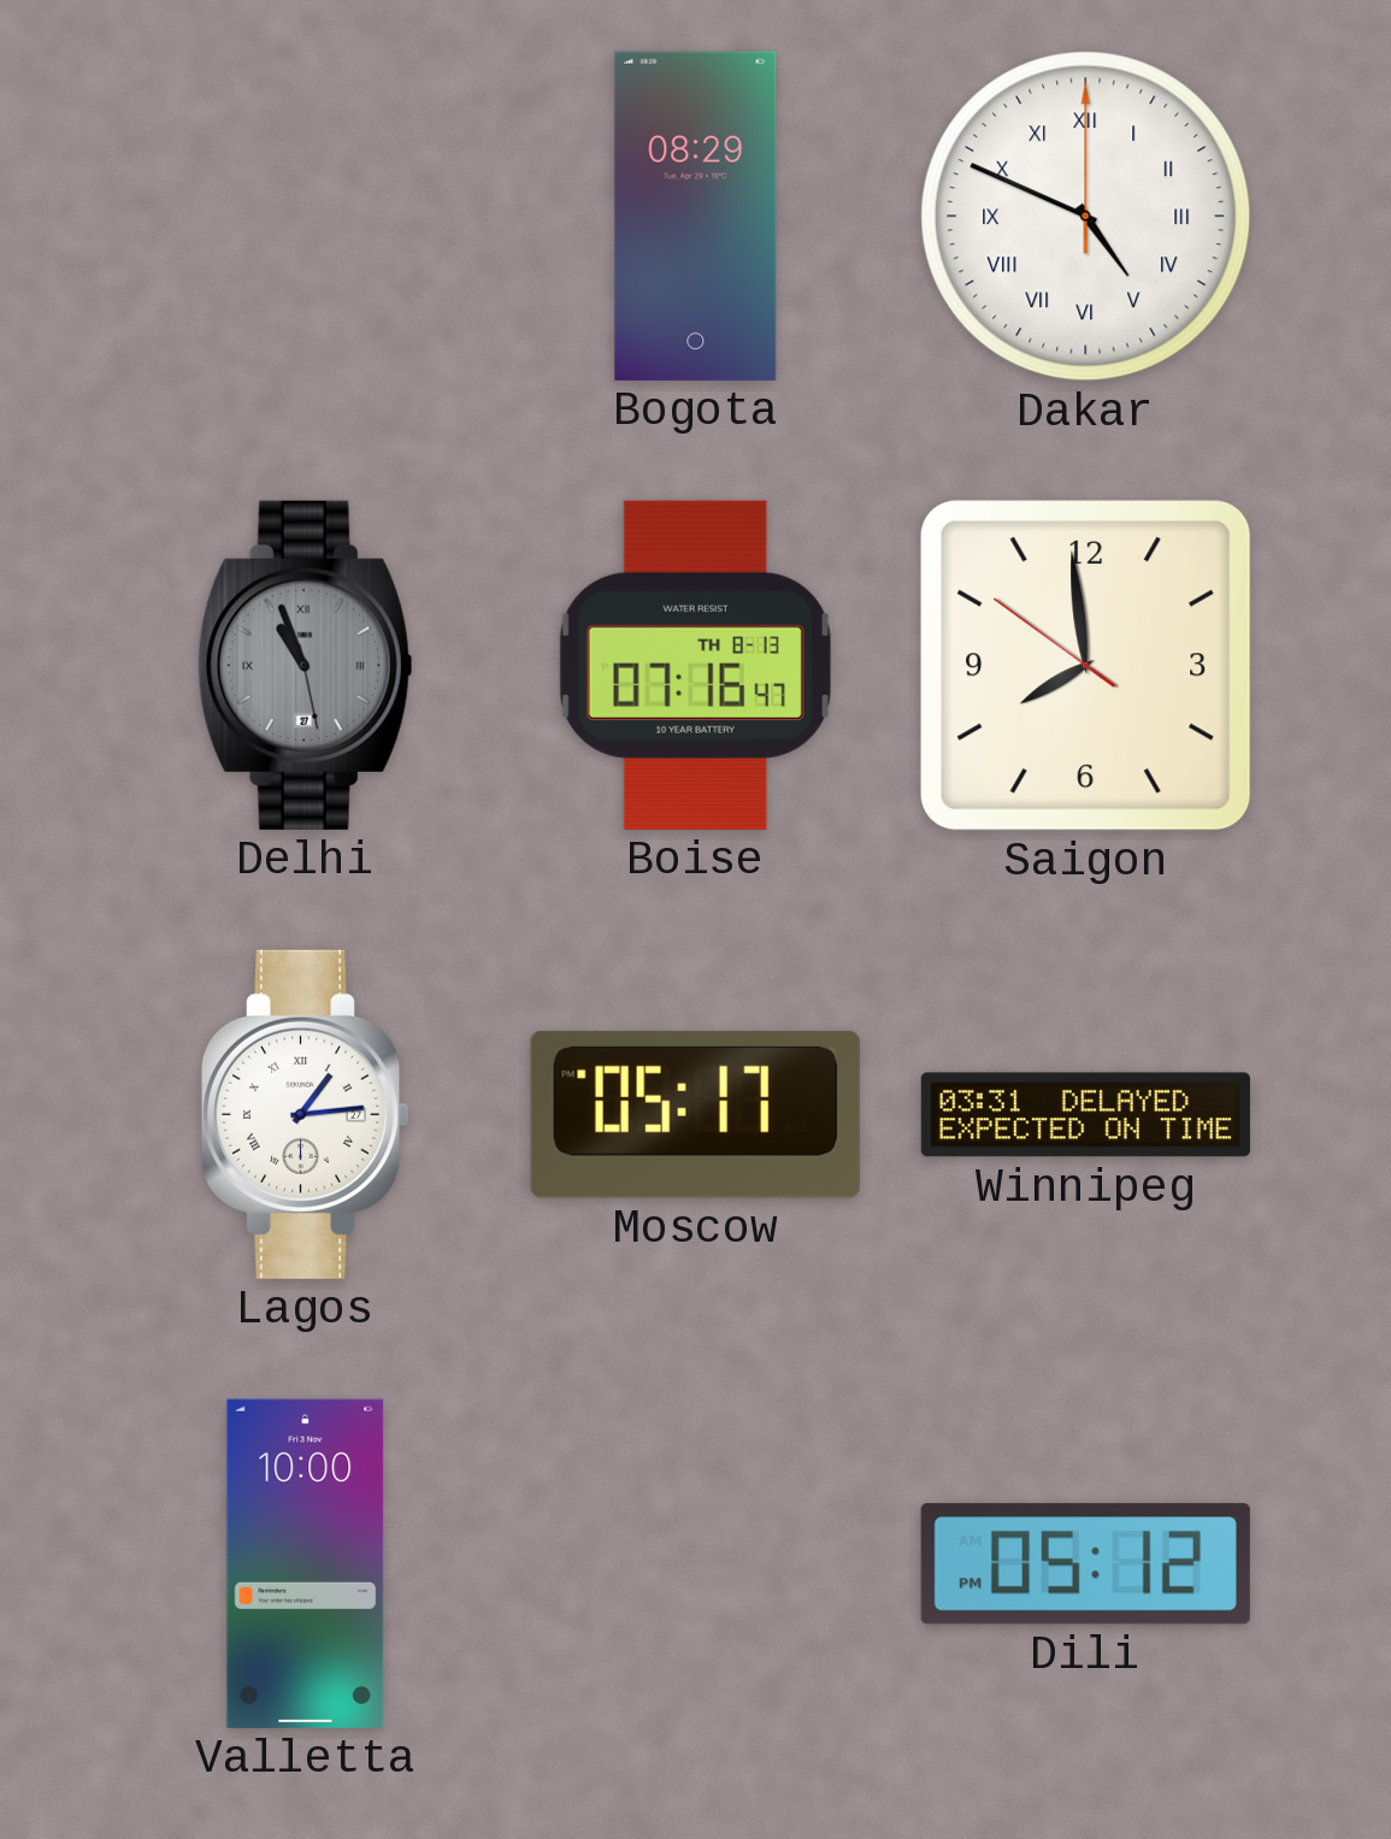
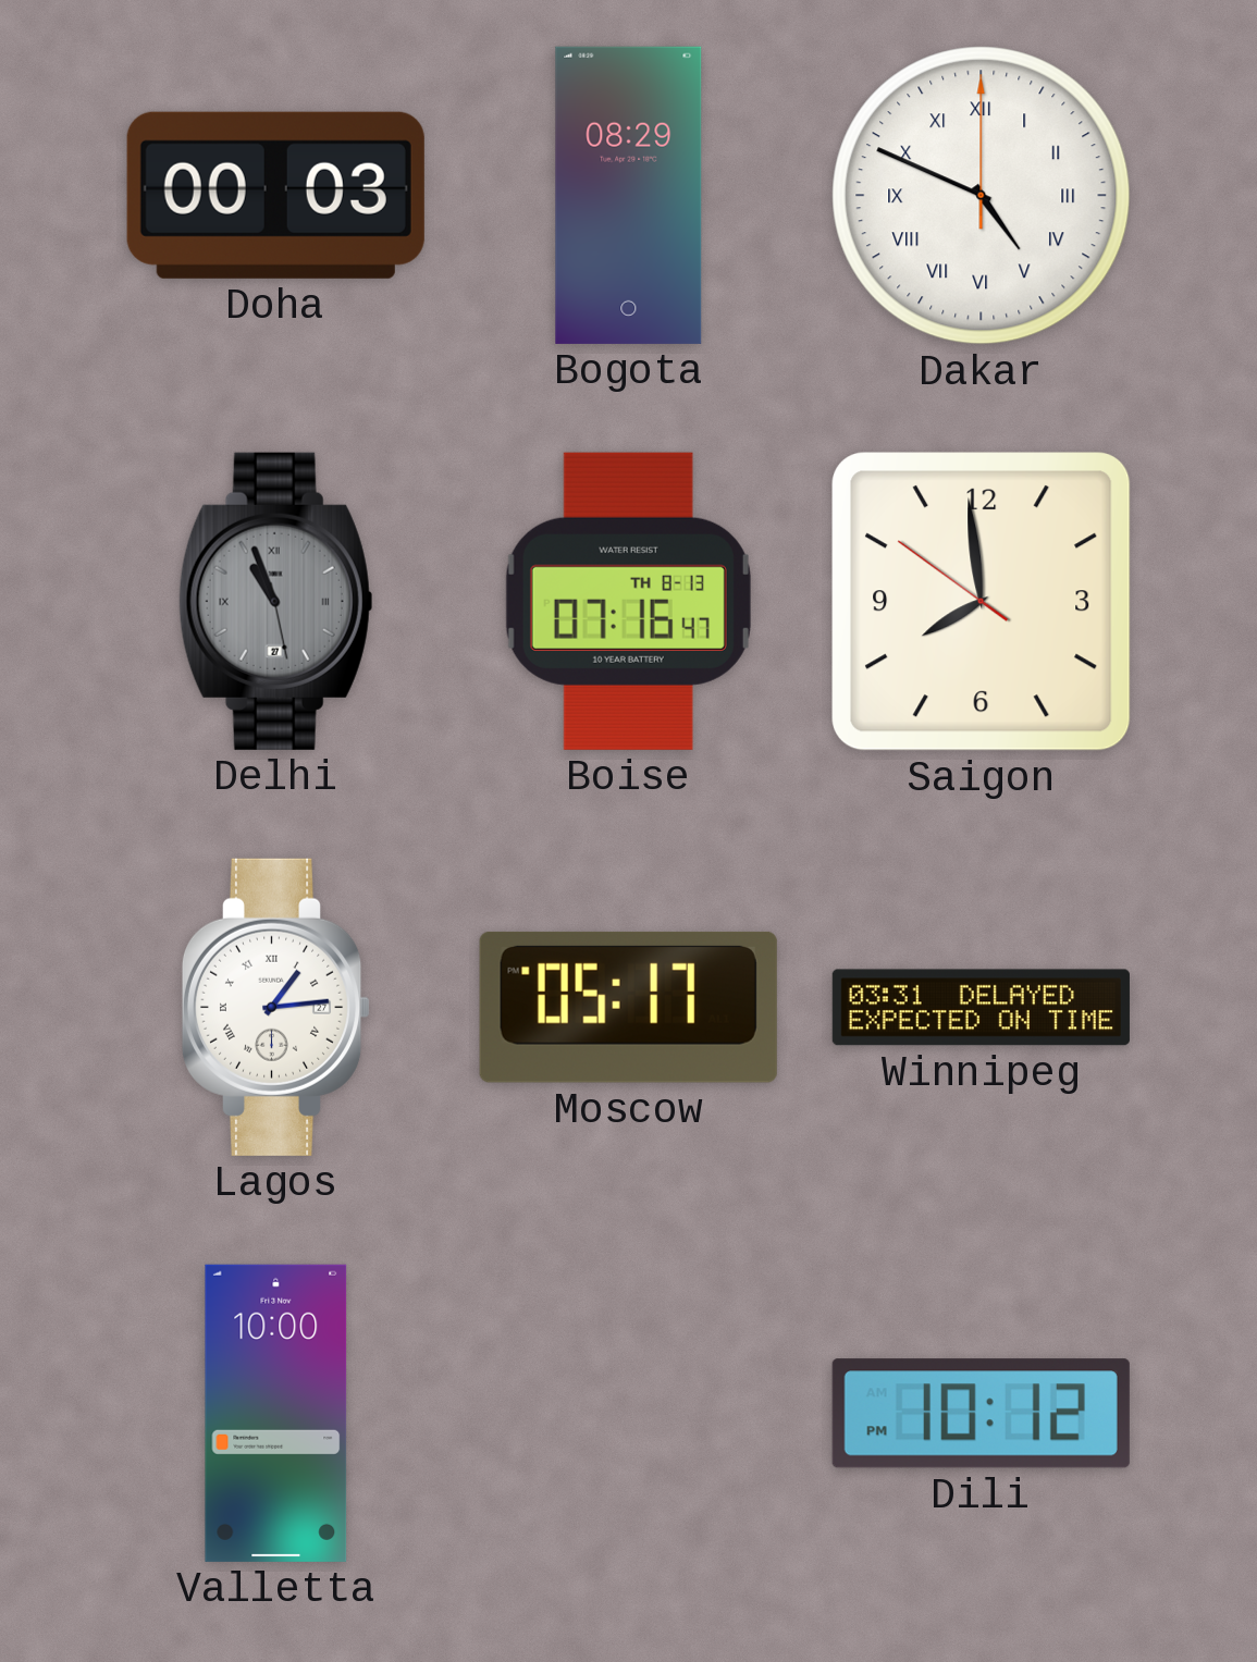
Doha: none -> 00:03
Dili: 05:12 -> 10:12
